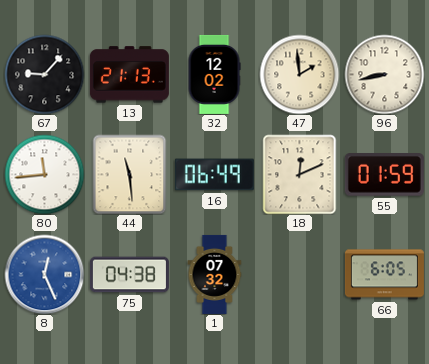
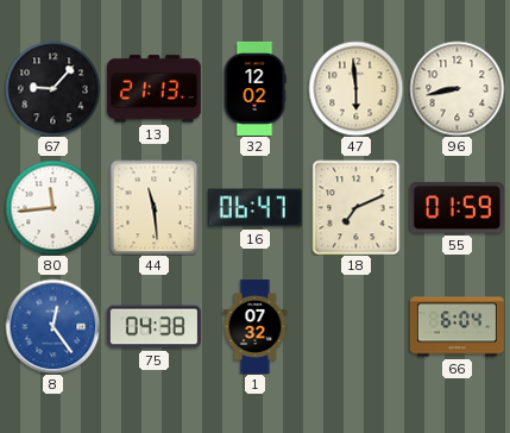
47: 1:59 -> 5:59
16: 06:49 -> 06:47
18: 12:11 -> 7:11
8: 12:26 -> 12:24
66: 6:05 -> 6:04
